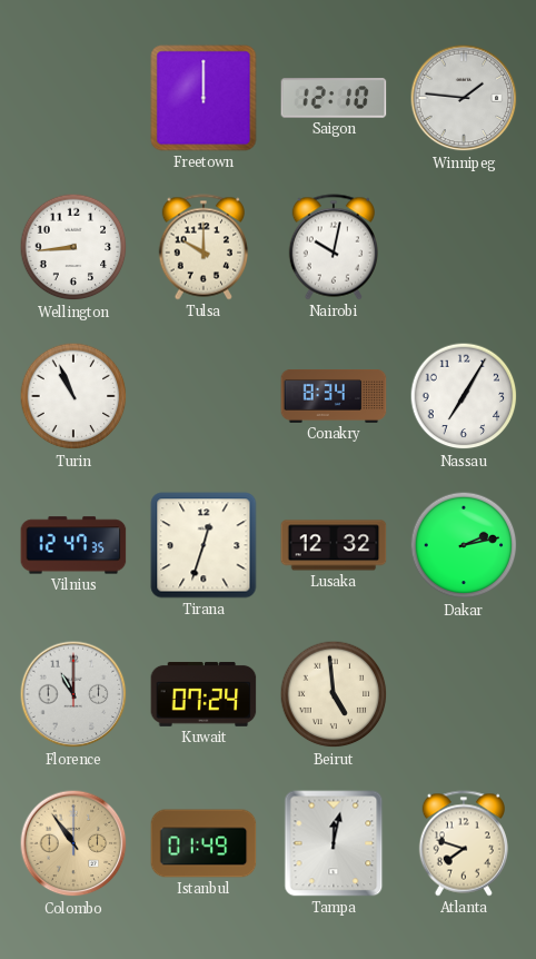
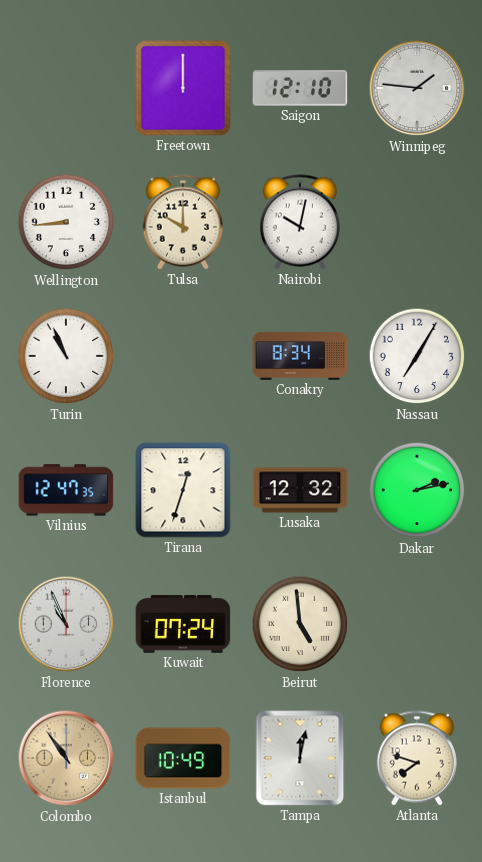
Florence: 11:00 -> 10:56
Istanbul: 01:49 -> 10:49
